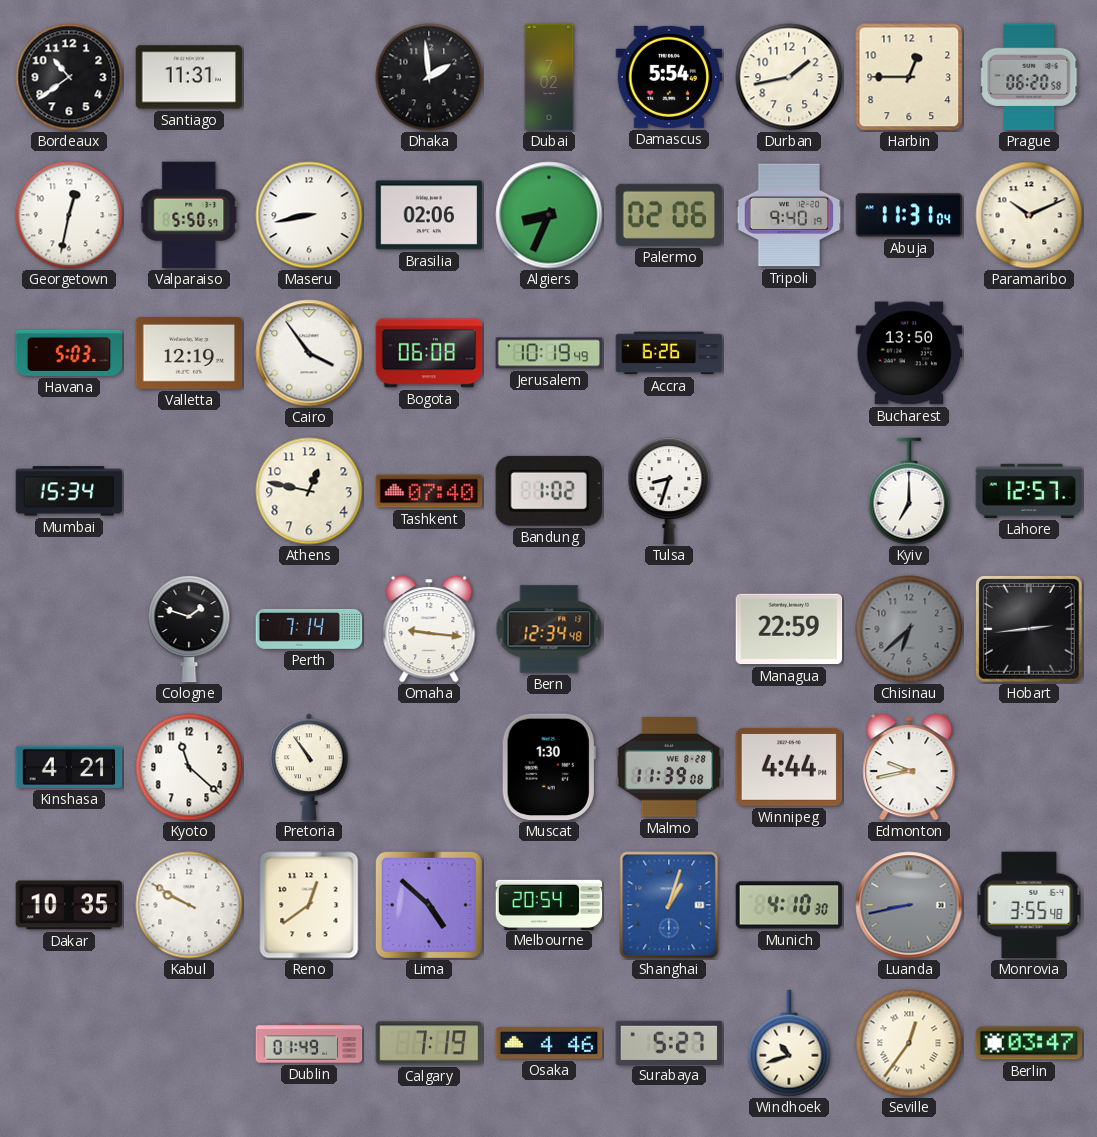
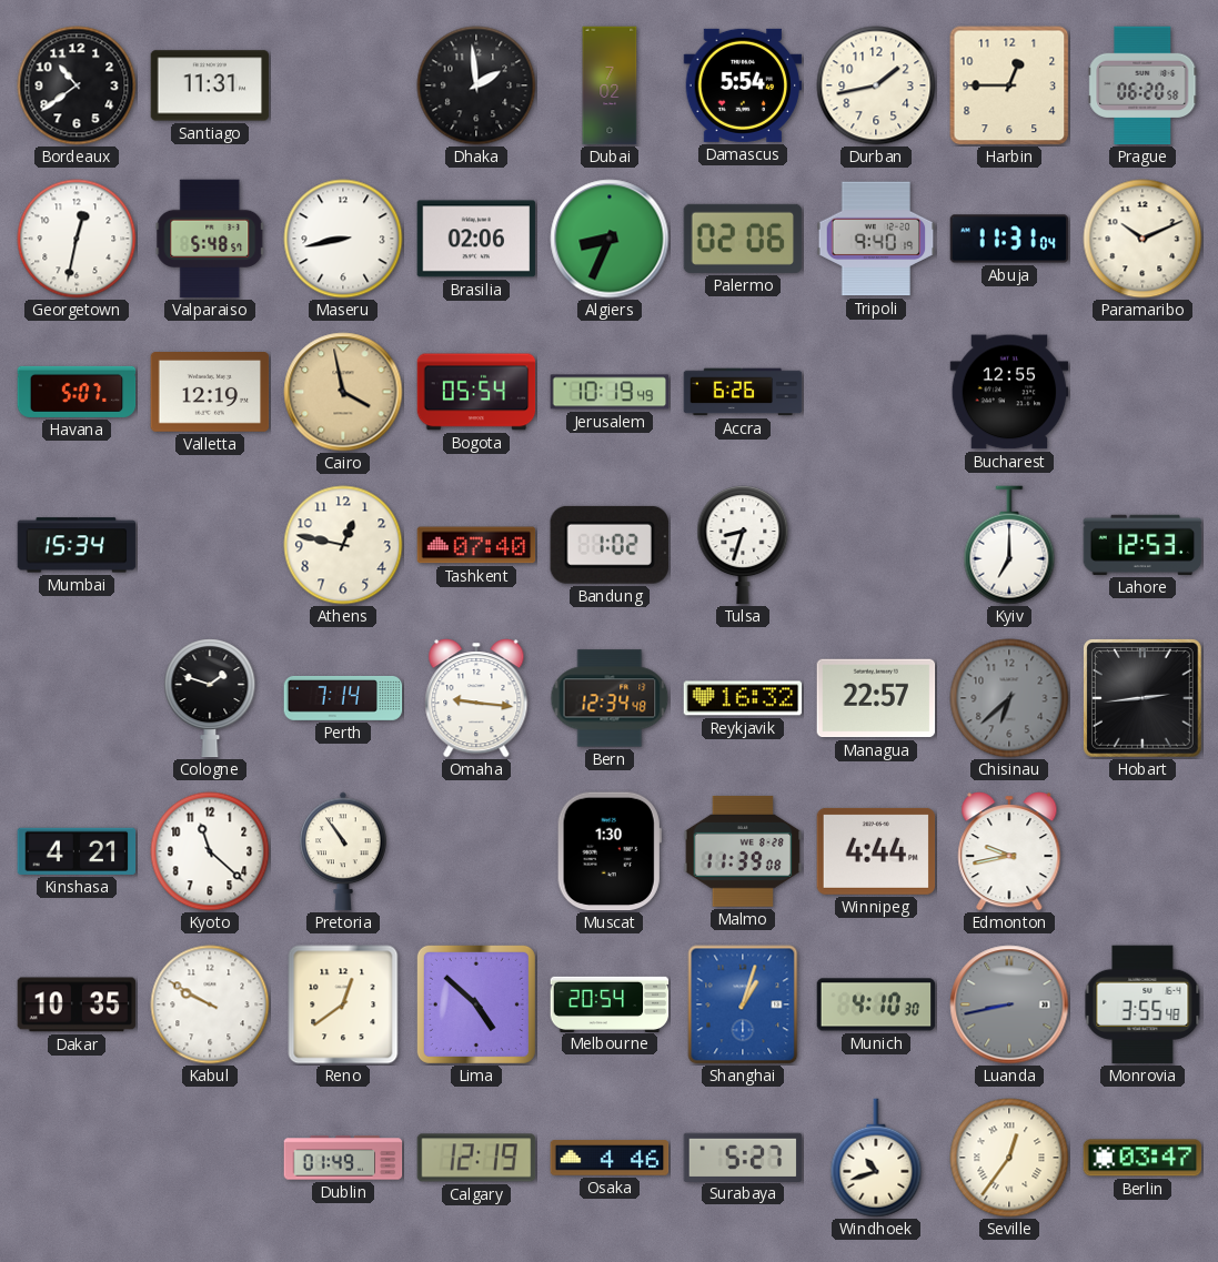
Valparaiso: 5:50 -> 5:48
Havana: 5:03 -> 5:07
Cairo: 3:54 -> 3:58
Cairo dial: white -> champagne
Bogota: 06:08 -> 05:54
Bucharest: 13:50 -> 12:55
Lahore: 12:57 -> 12:53
Reykjavik: none -> 16:32
Managua: 22:59 -> 22:57
Calgary: 7:19 -> 12:19
